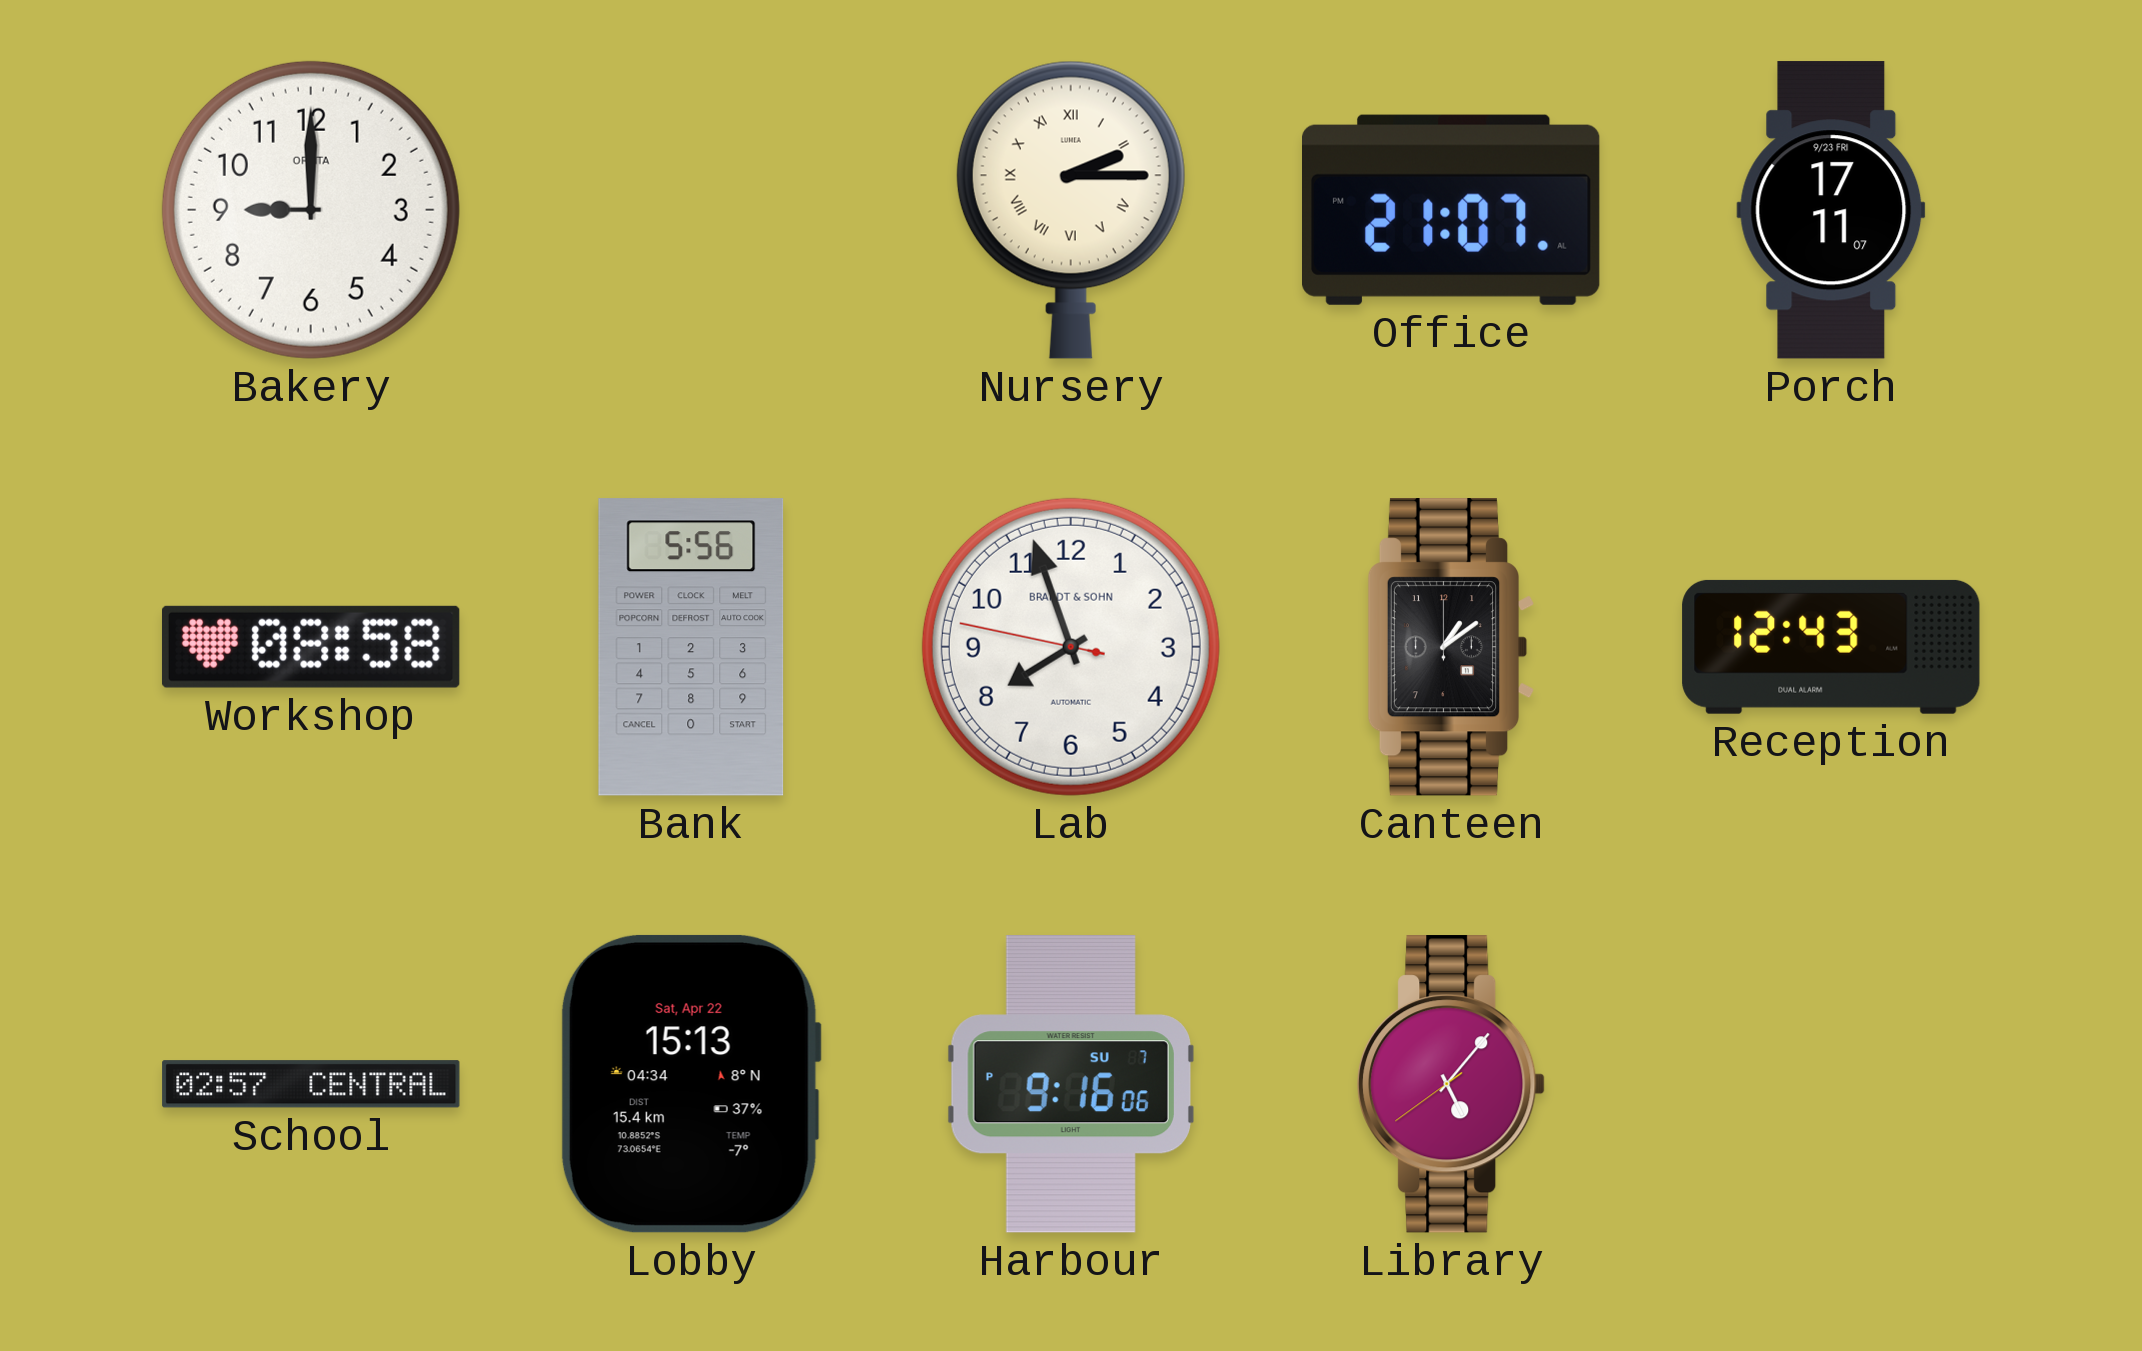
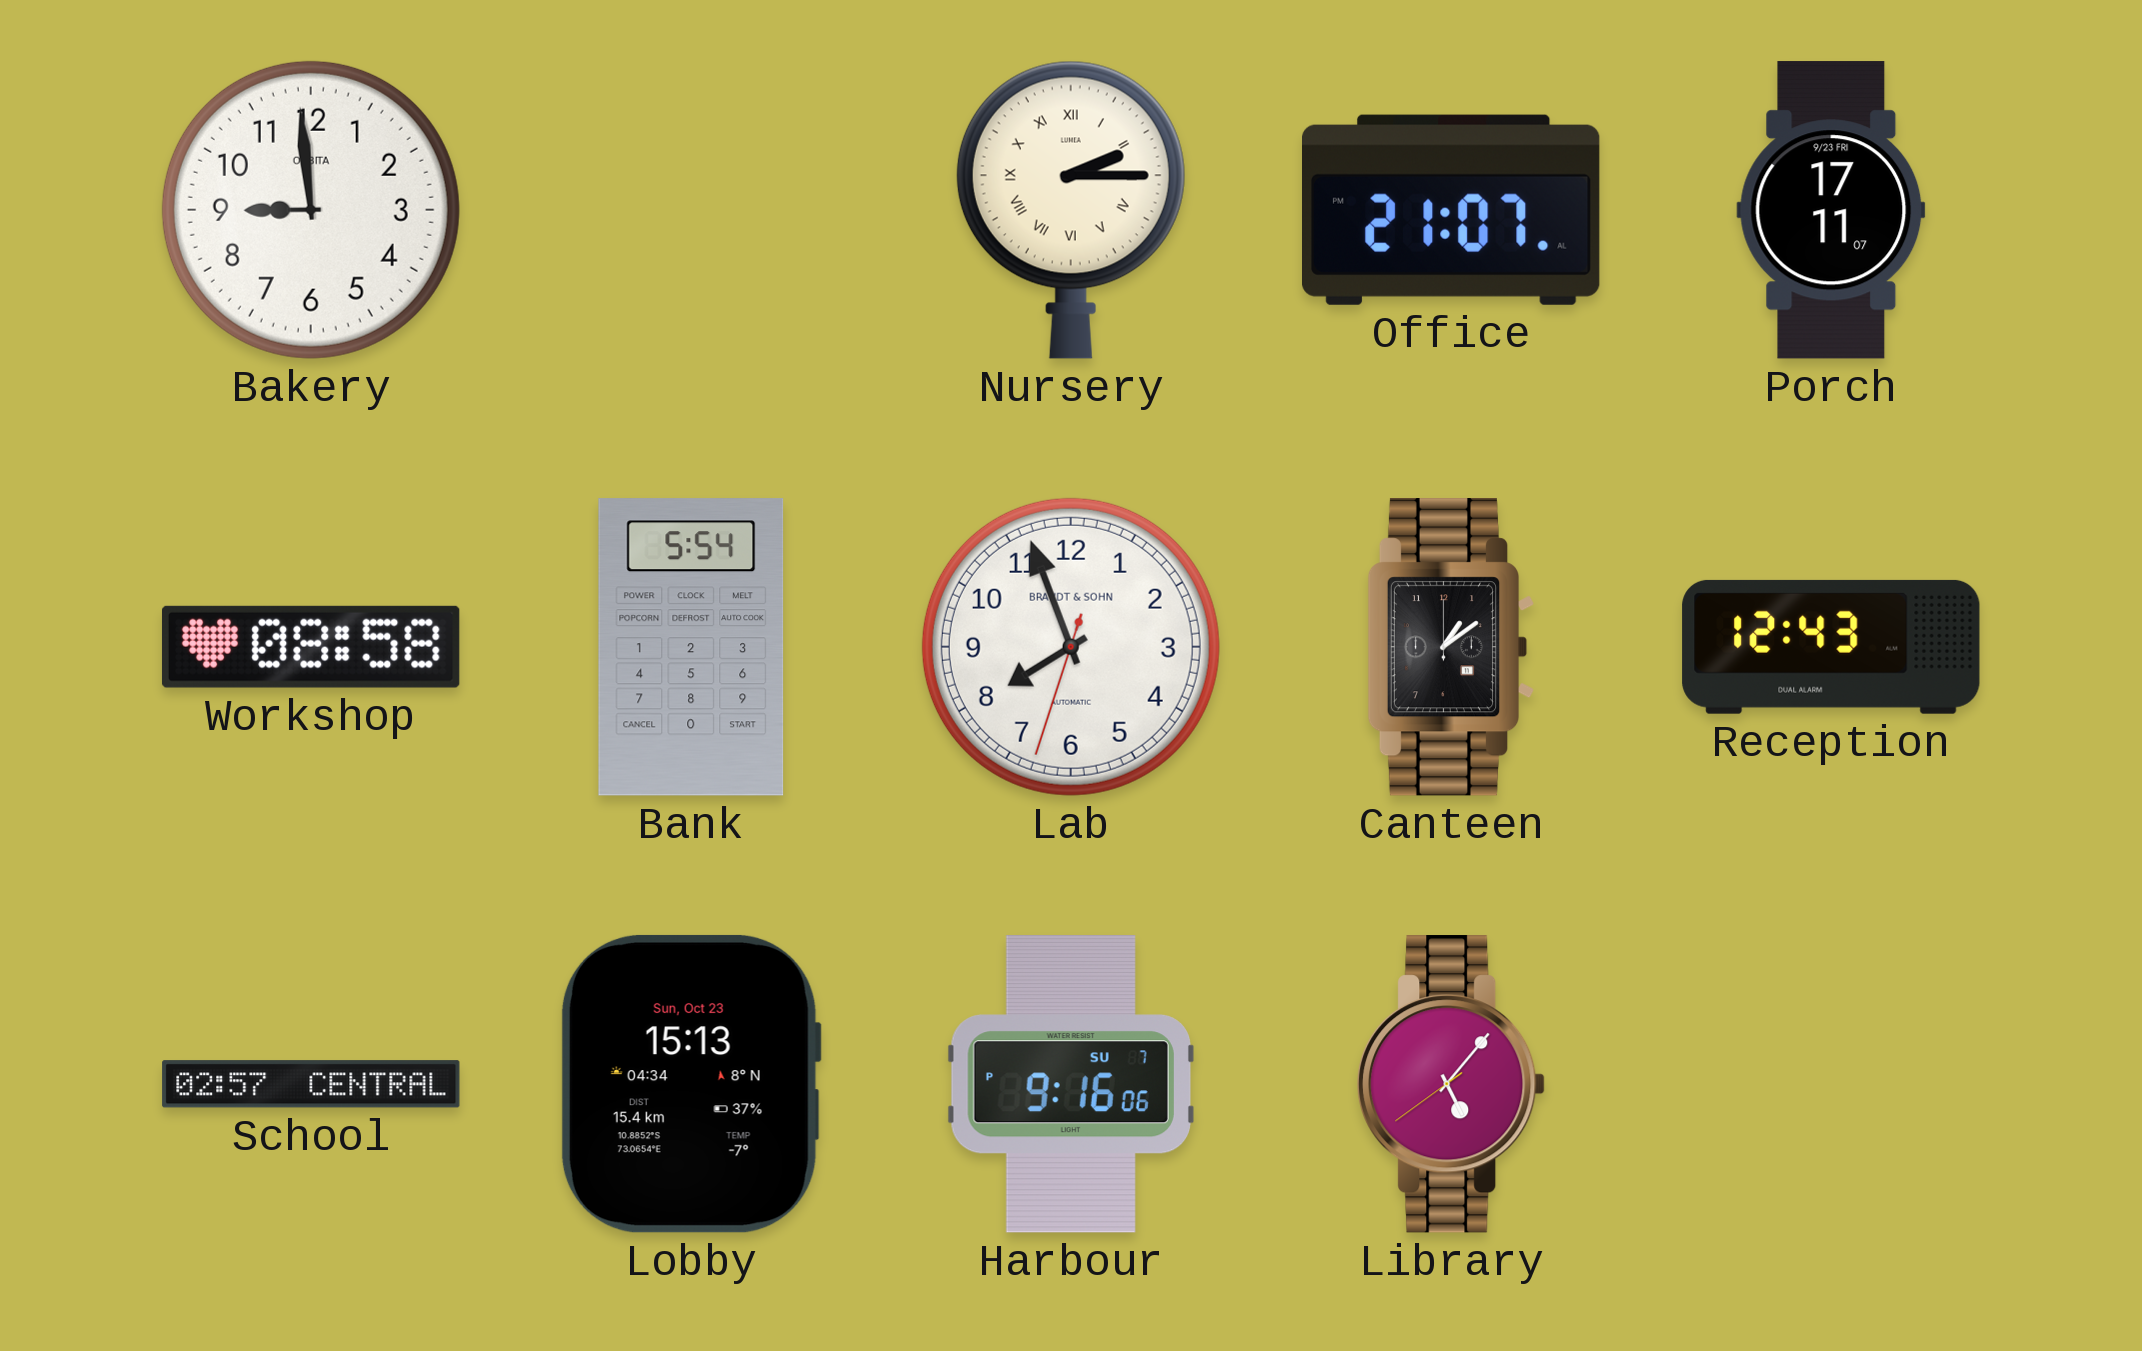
Bakery: 9:00 -> 8:59
Bank: 5:56 -> 5:54
Lab: 7:56:47 -> 7:56:33
Lobby date: Sat, Apr 22 -> Sun, Oct 23
